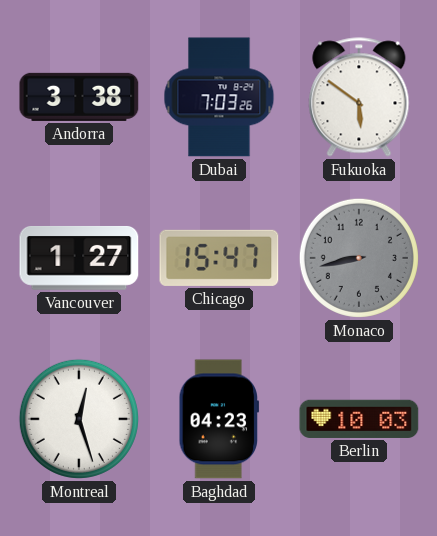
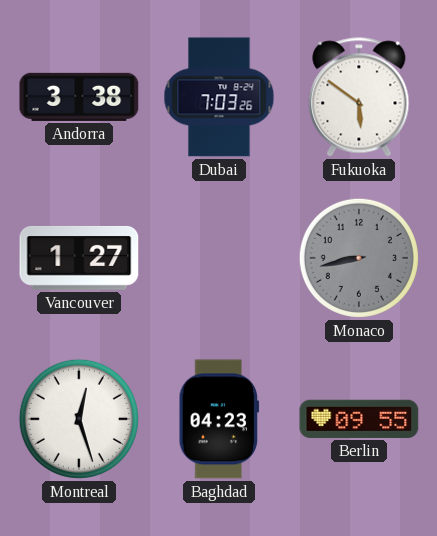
Chicago: 15:47 -> none
Berlin: 10:03 -> 09:55
